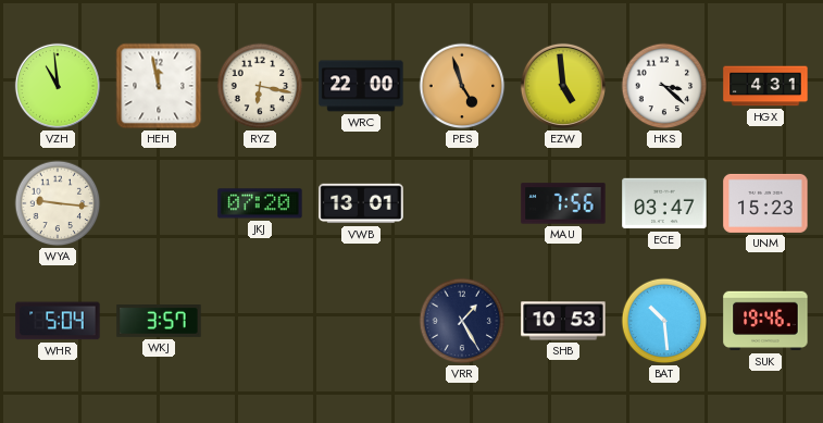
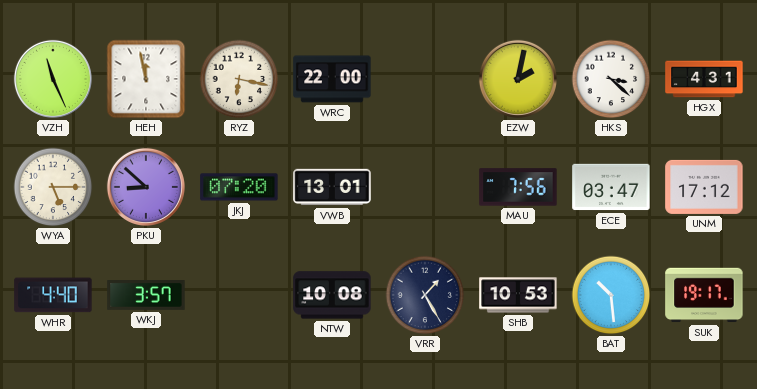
VZH: 10:59 -> 11:26
PES: 4:57 -> none
EZW: 4:59 -> 2:02
WYA: 9:16 -> 5:15
PKU: none -> 8:52
UNM: 15:23 -> 17:12
WHR: 5:04 -> 4:40
NTW: none -> 10:08
SUK: 19:46 -> 19:17
